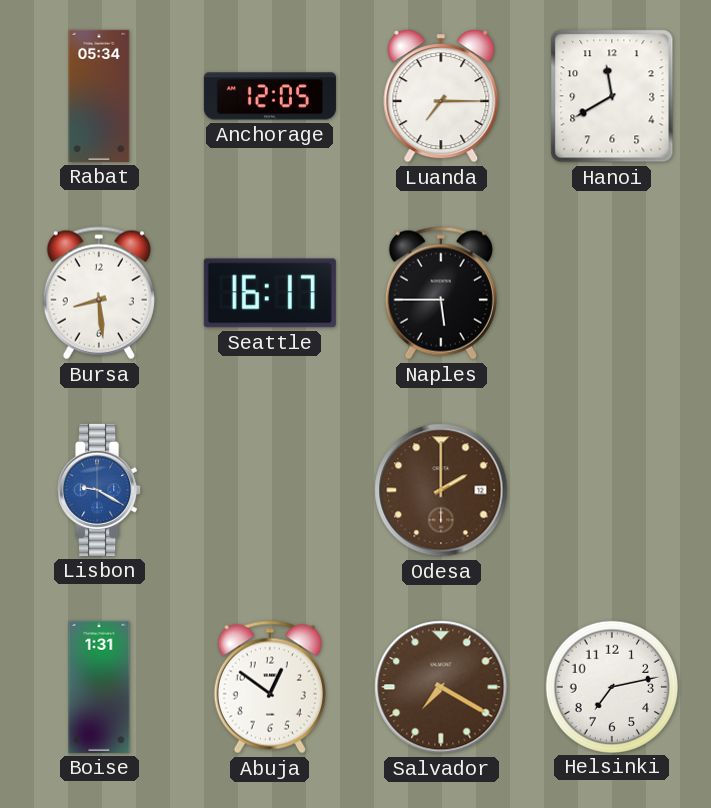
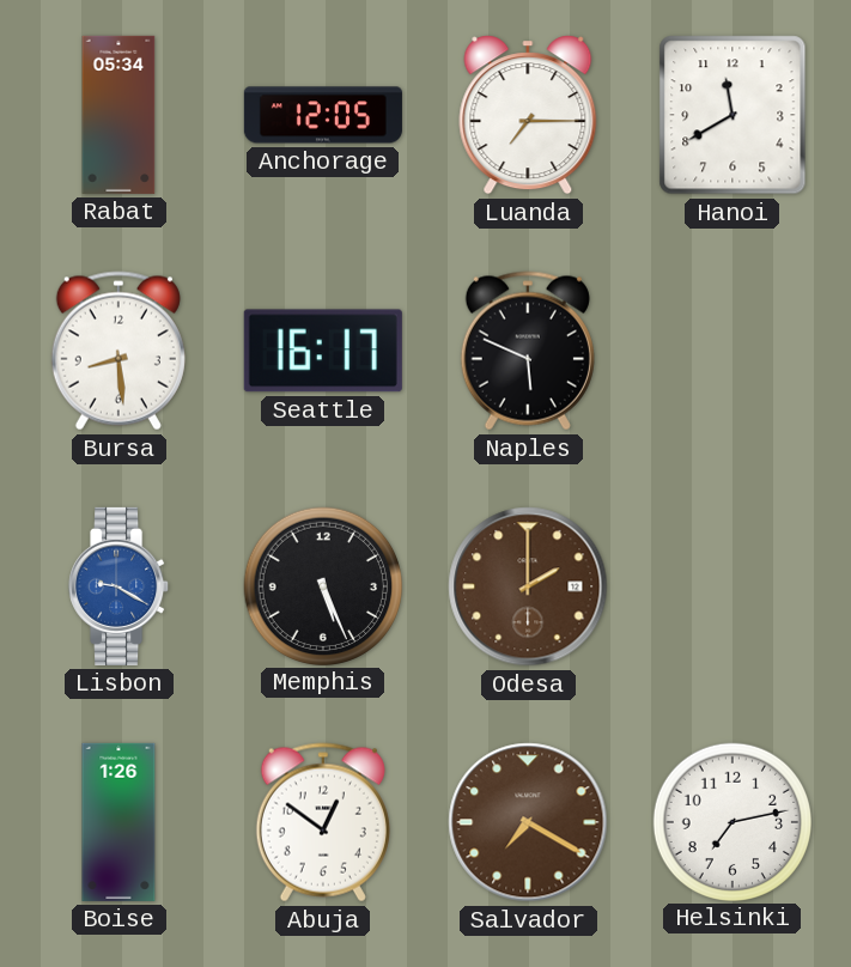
Naples: 5:45 -> 5:49
Memphis: none -> 5:26
Boise: 1:31 -> 1:26
